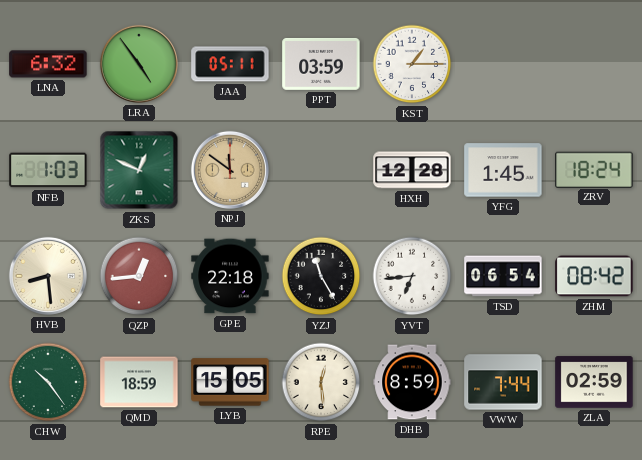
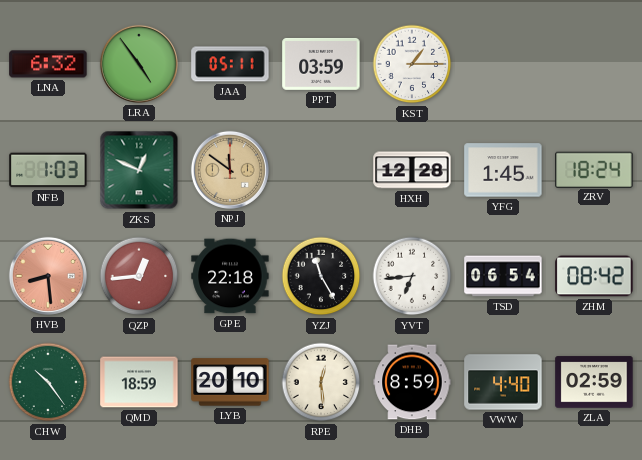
HVB dial: cream -> salmon
LYB: 15:05 -> 20:10
VWW: 7:44 -> 4:40
